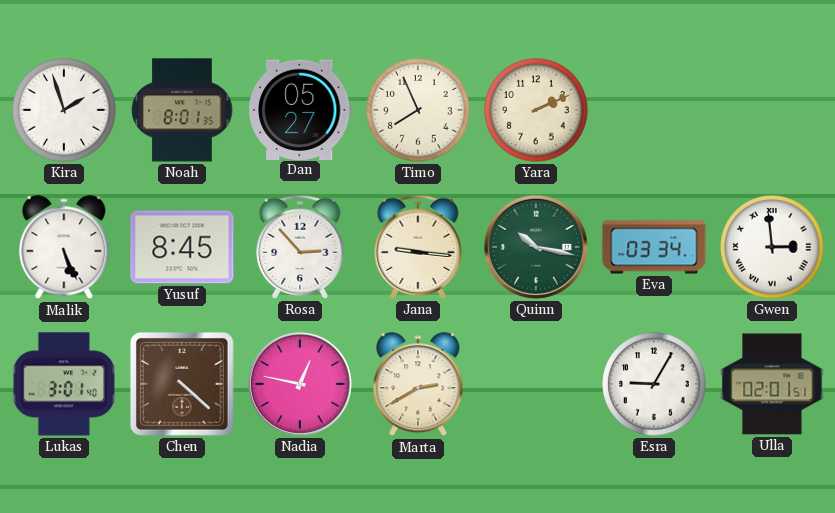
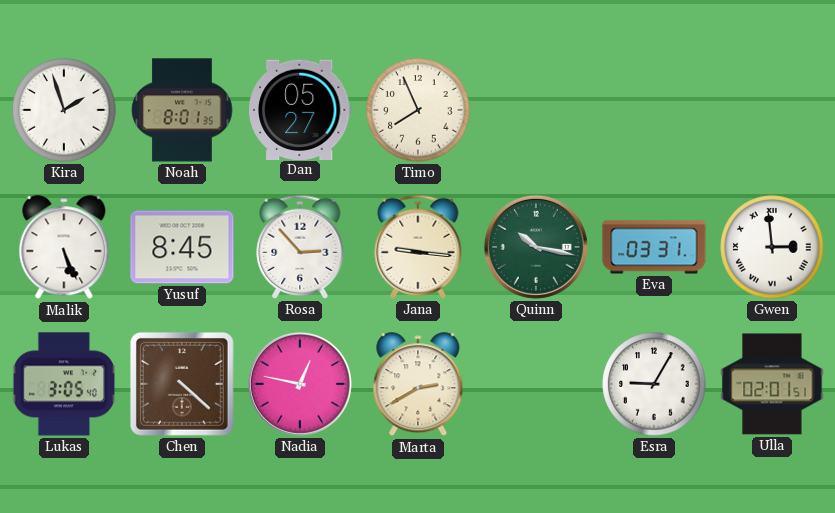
Yara: 2:11 -> none
Eva: 03:34 -> 03:31
Lukas: 3:01 -> 3:05
